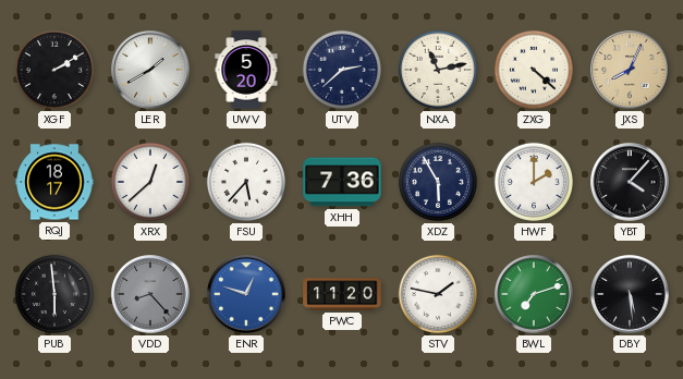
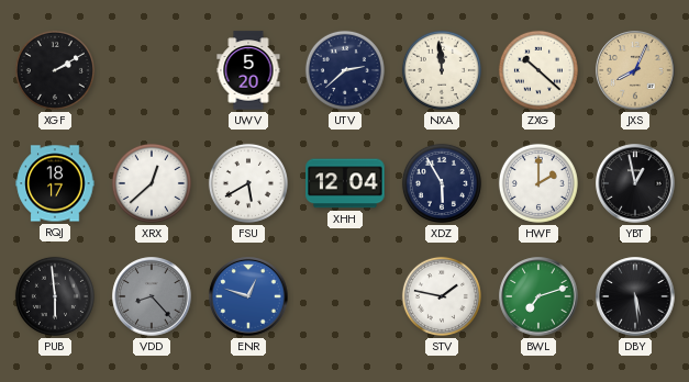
LER: 1:40 -> none
NXA: 11:13 -> 11:59
ZXG: 4:22 -> 10:22
FSU: 5:37 -> 5:40
XHH: 7:36 -> 12:04
YBT: 4:07 -> 12:58
PWC: 11:20 -> none
